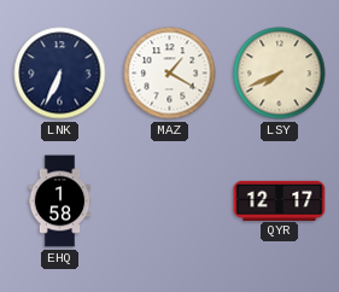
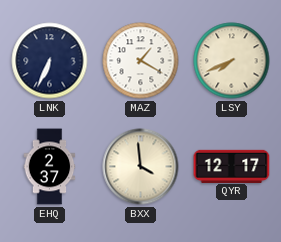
EHQ: 1:58 -> 2:37
BXX: none -> 3:59
